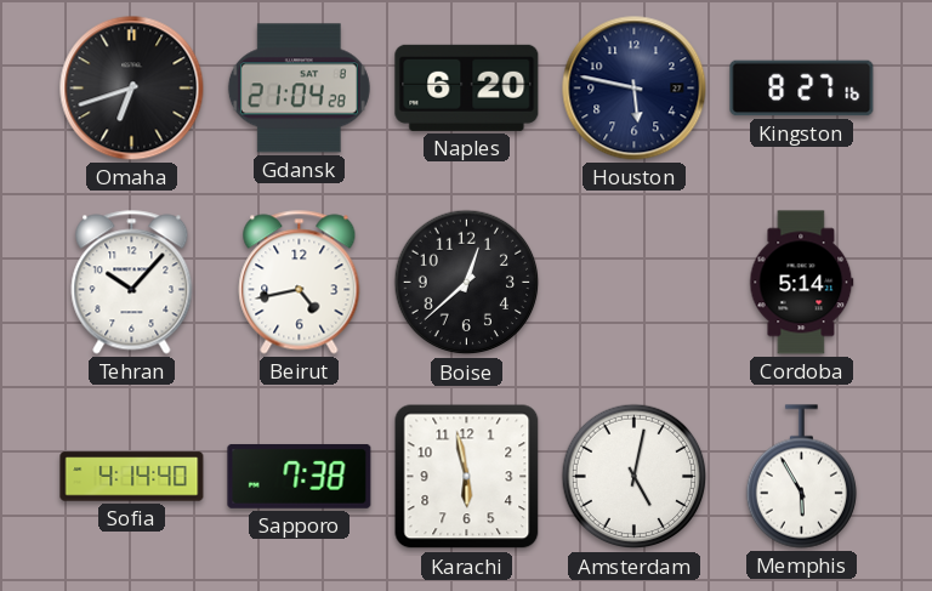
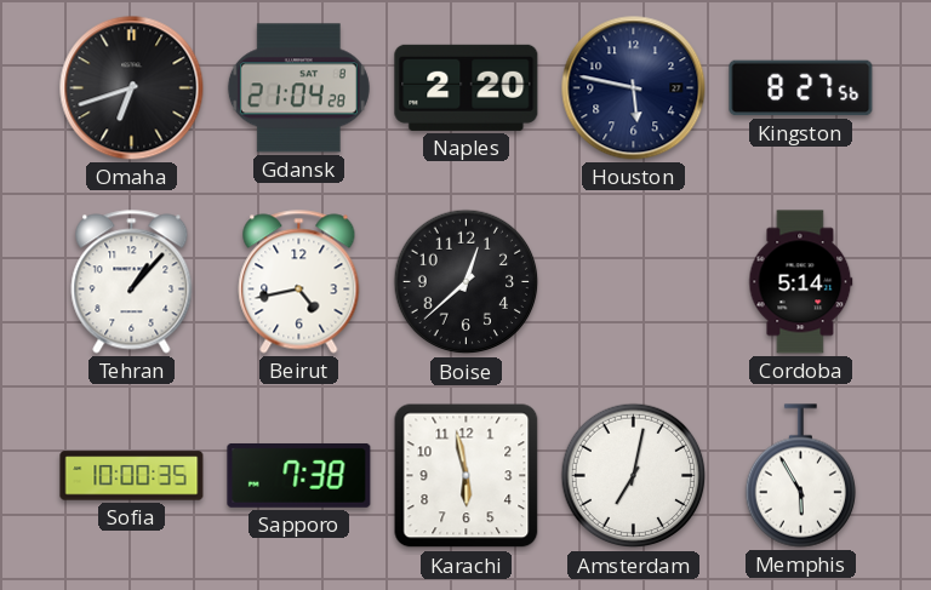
Naples: 6:20 -> 2:20
Kingston: 8:27:16 -> 8:27:56
Tehran: 10:07 -> 1:07
Sofia: 4:14 -> 10:00
Amsterdam: 5:02 -> 7:02
